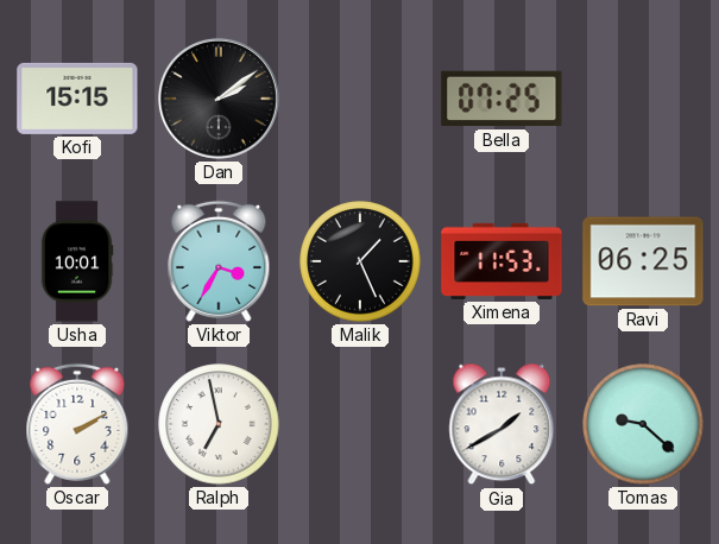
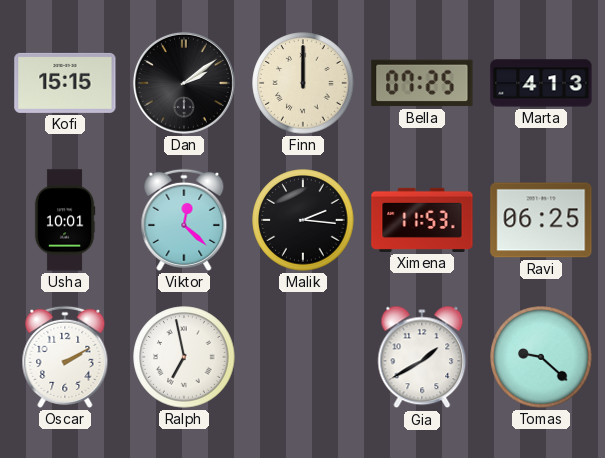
Finn: none -> 12:00
Marta: none -> 4:13
Viktor: 3:35 -> 12:22
Malik: 1:26 -> 2:16
